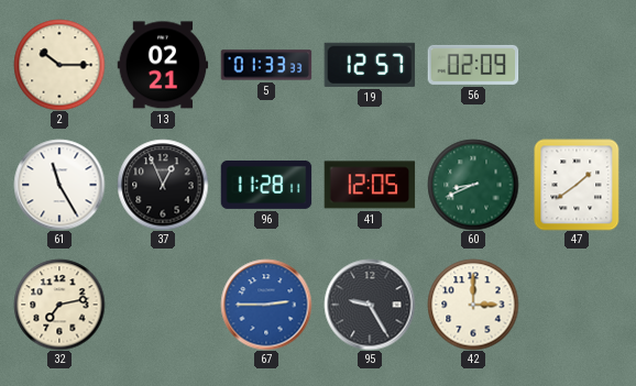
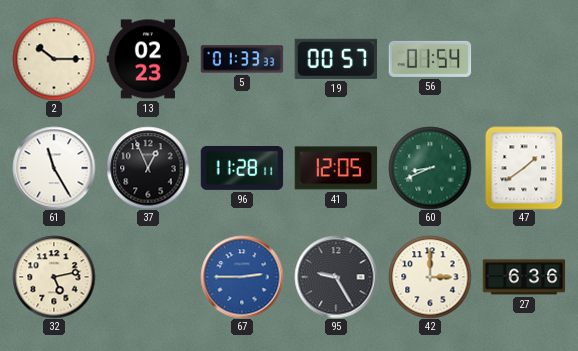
13: 02:21 -> 02:23
19: 12:57 -> 00:57
56: 02:09 -> 01:54
32: 7:13 -> 5:13
27: none -> 6:36
